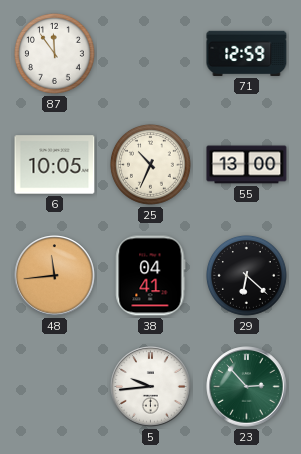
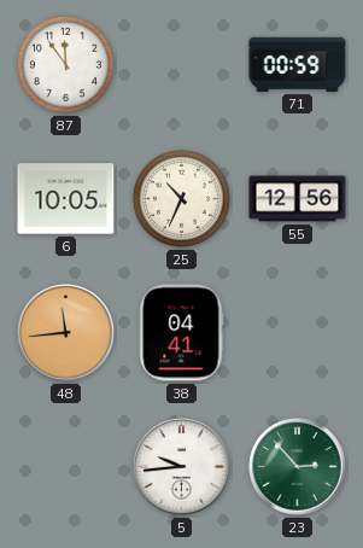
71: 12:59 -> 00:59
55: 13:00 -> 12:56
29: 6:22 -> none
